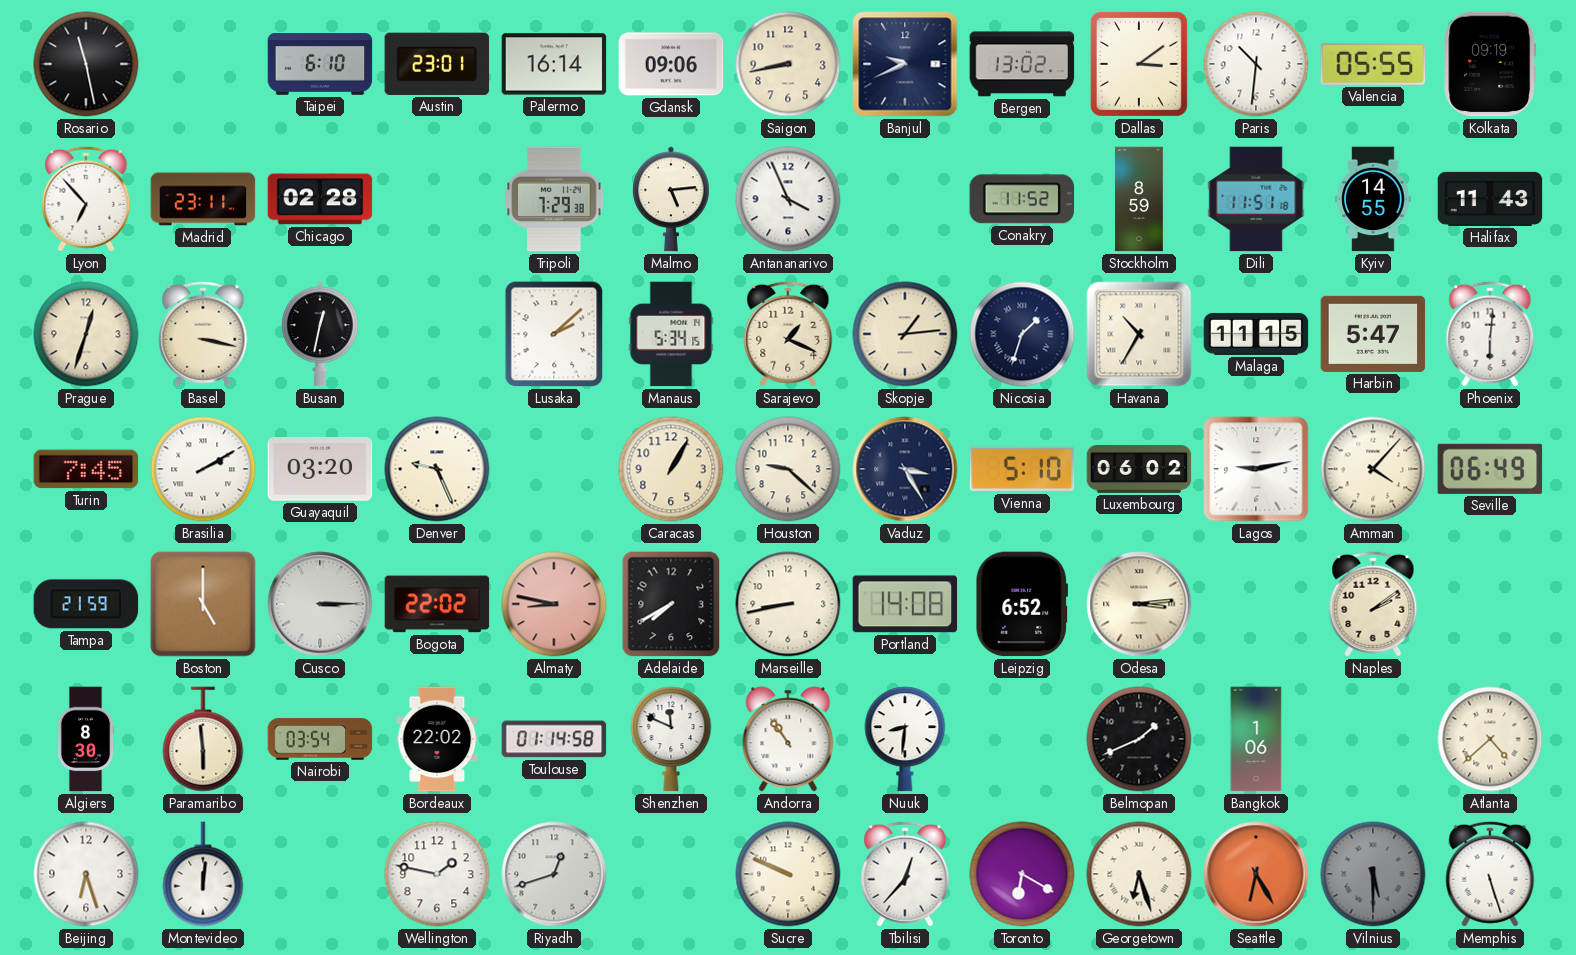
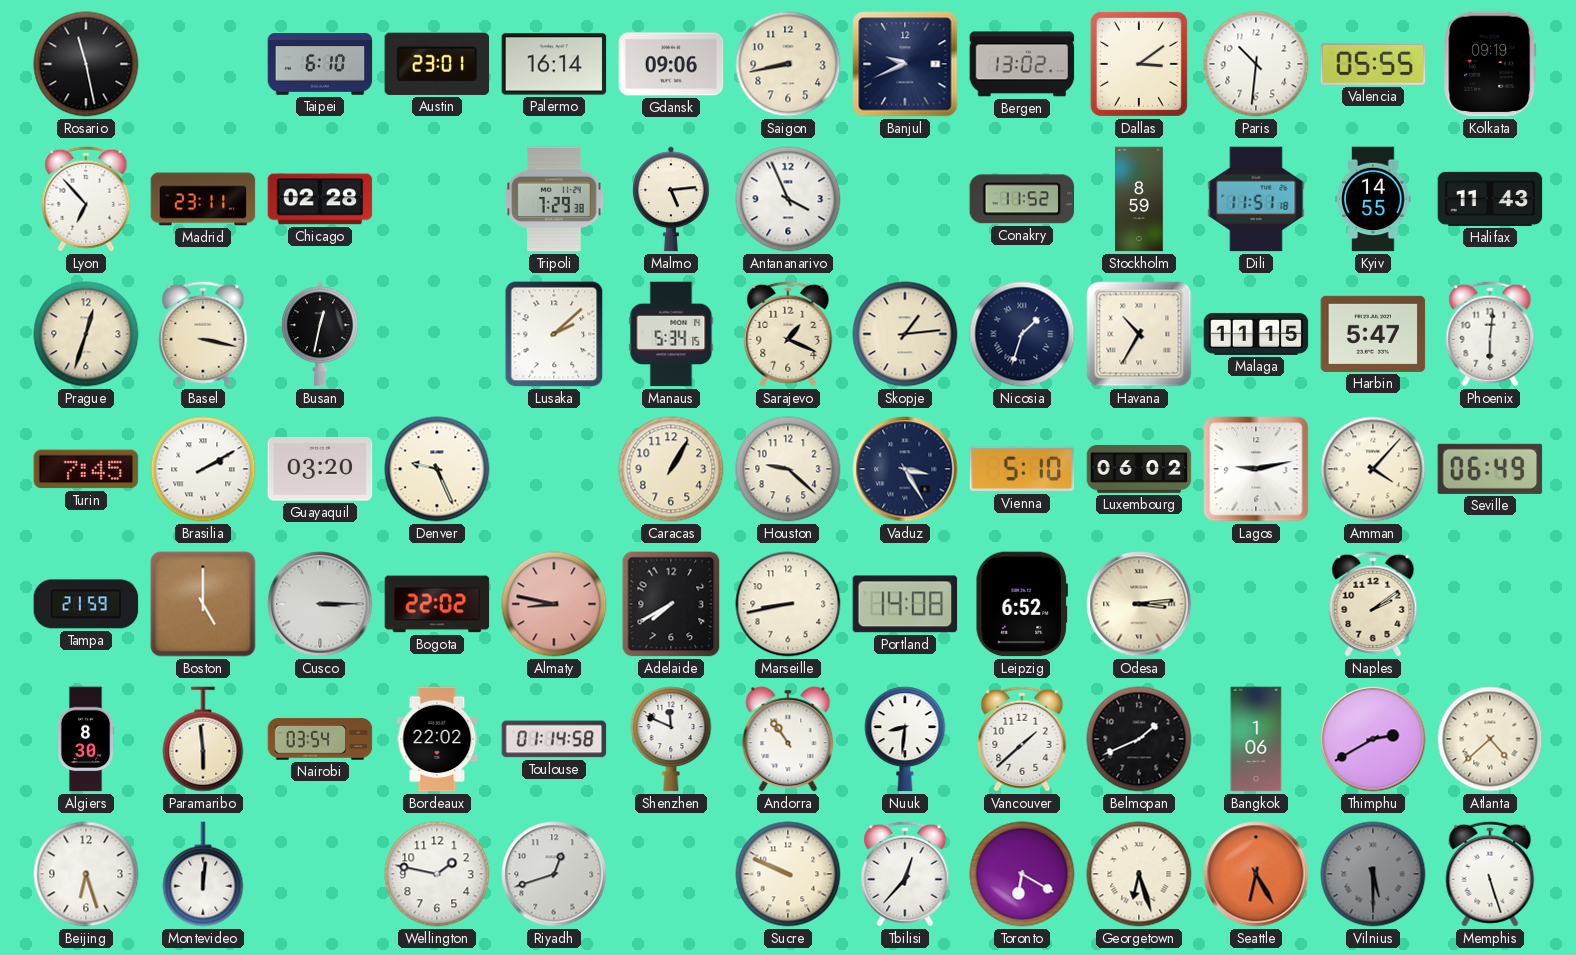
Vancouver: none -> 1:38
Thimphu: none -> 2:40
